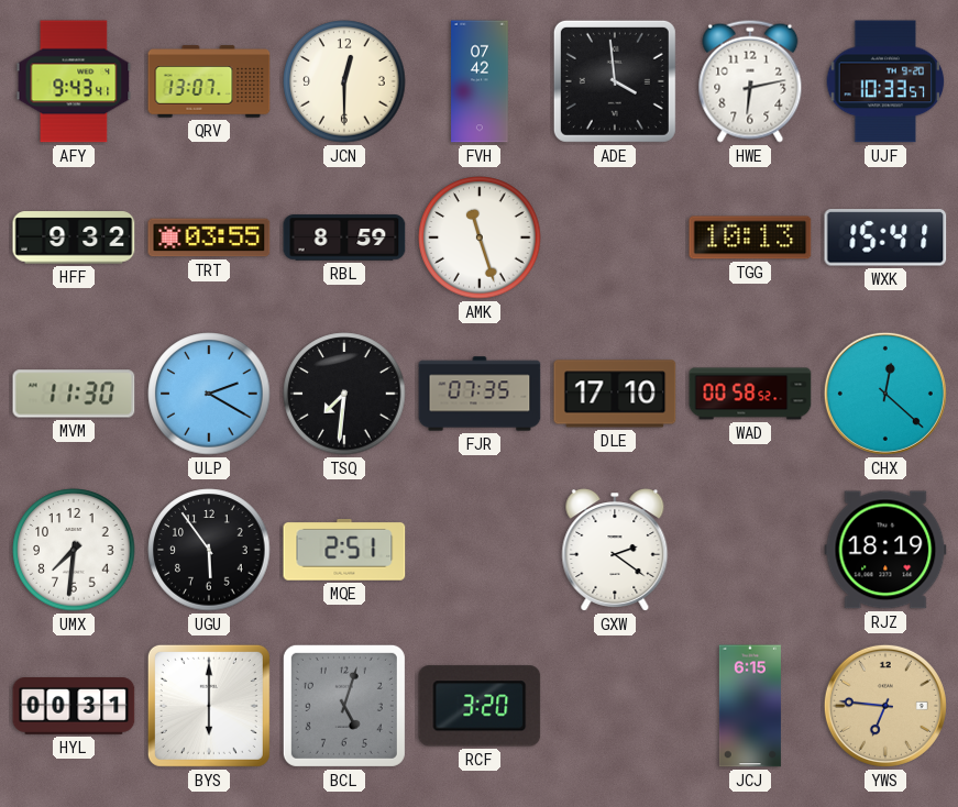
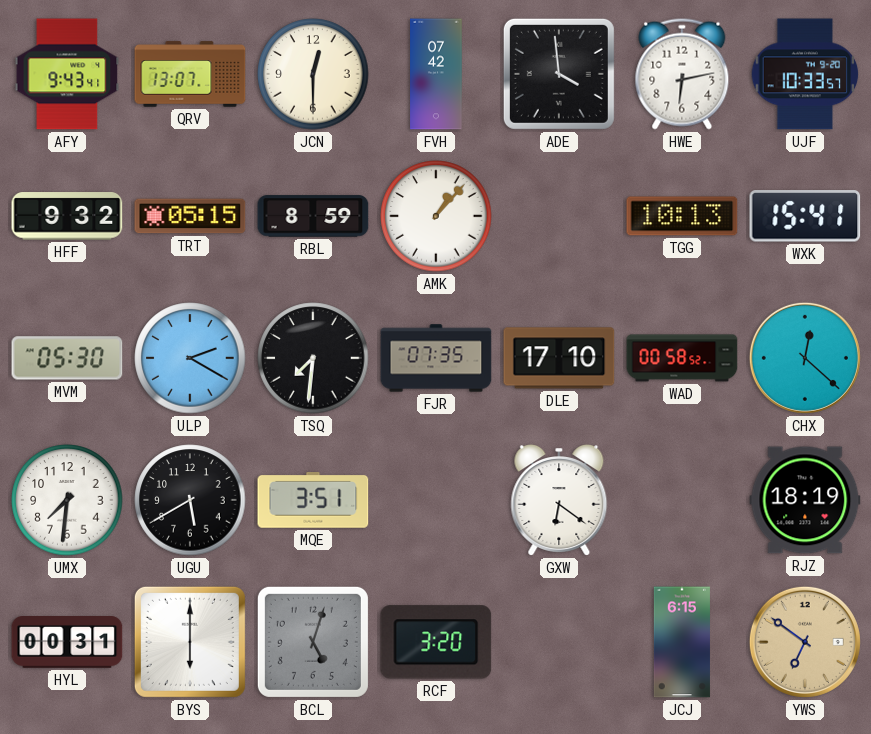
TRT: 03:55 -> 05:15
AMK: 11:27 -> 1:07
MVM: 11:30 -> 05:30
UGU: 5:54 -> 5:40
MQE: 2:51 -> 3:51
GXW: 2:21 -> 6:21
YWS: 6:46 -> 6:51
